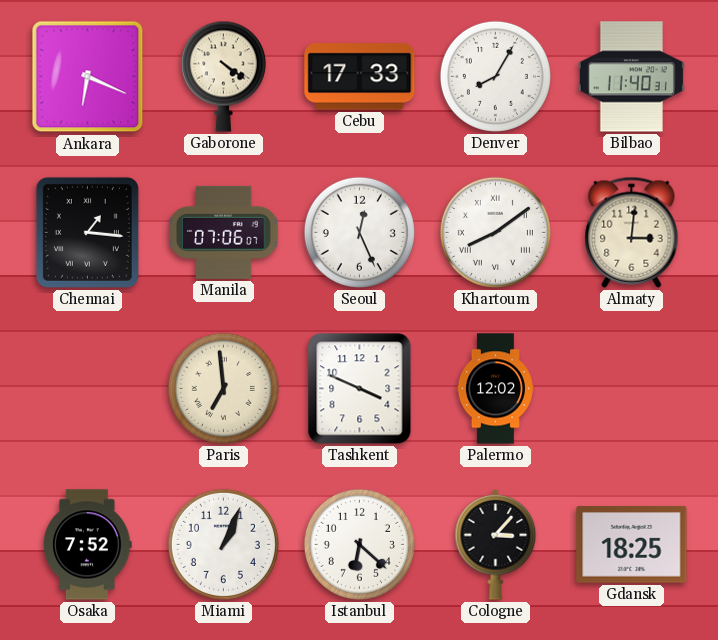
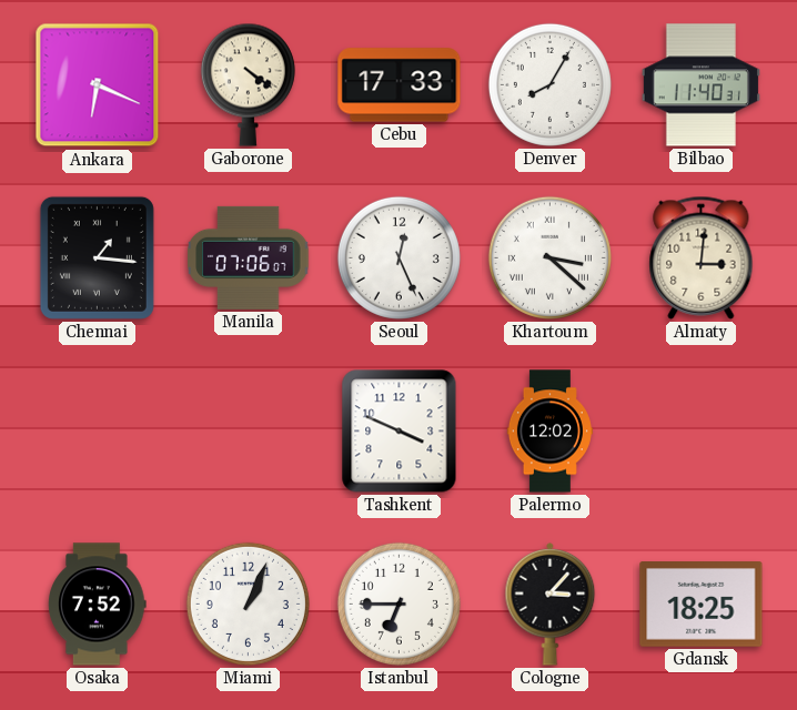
Khartoum: 8:09 -> 3:22
Paris: 6:59 -> none
Istanbul: 6:22 -> 6:45
